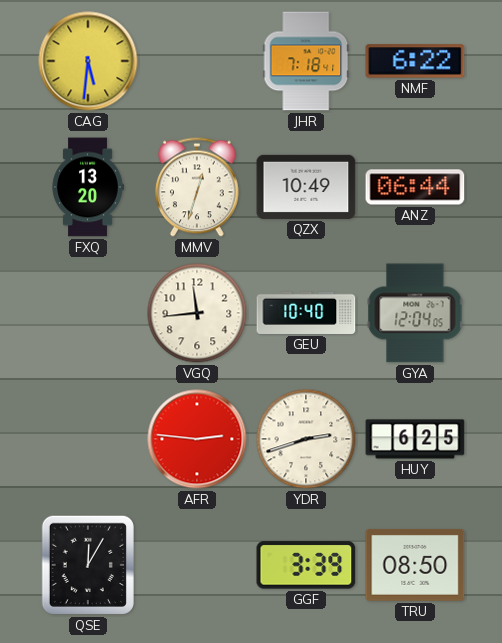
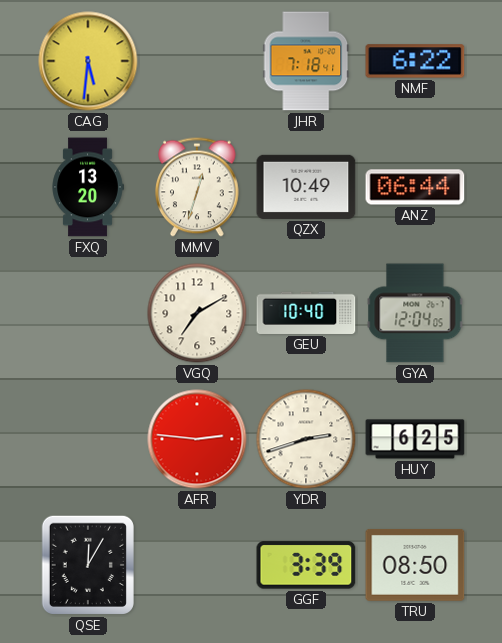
VGQ: 11:44 -> 7:10
